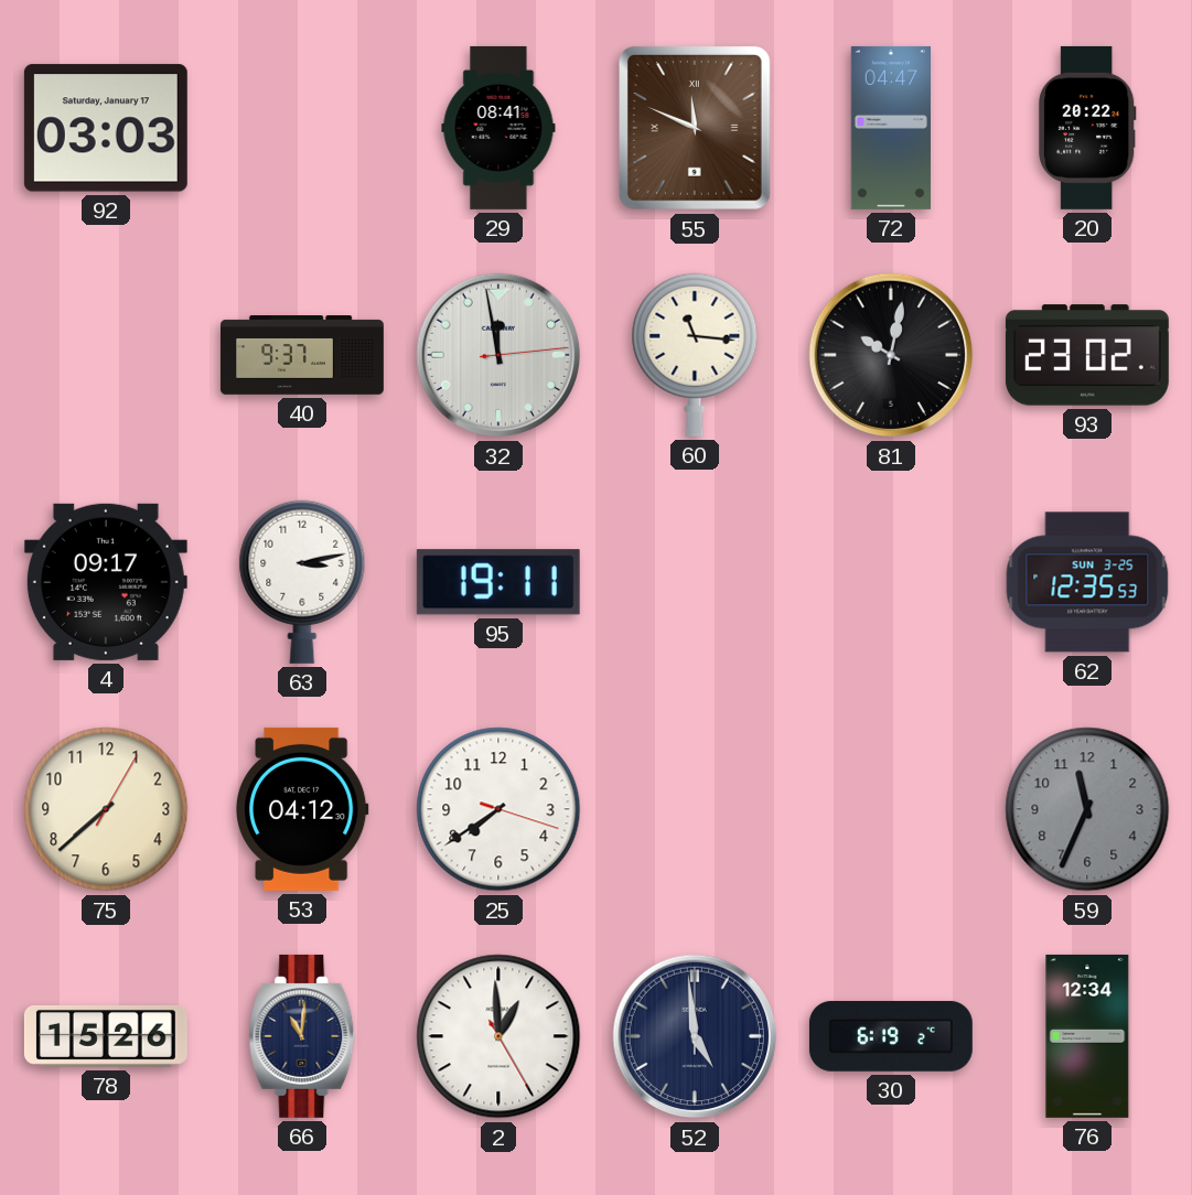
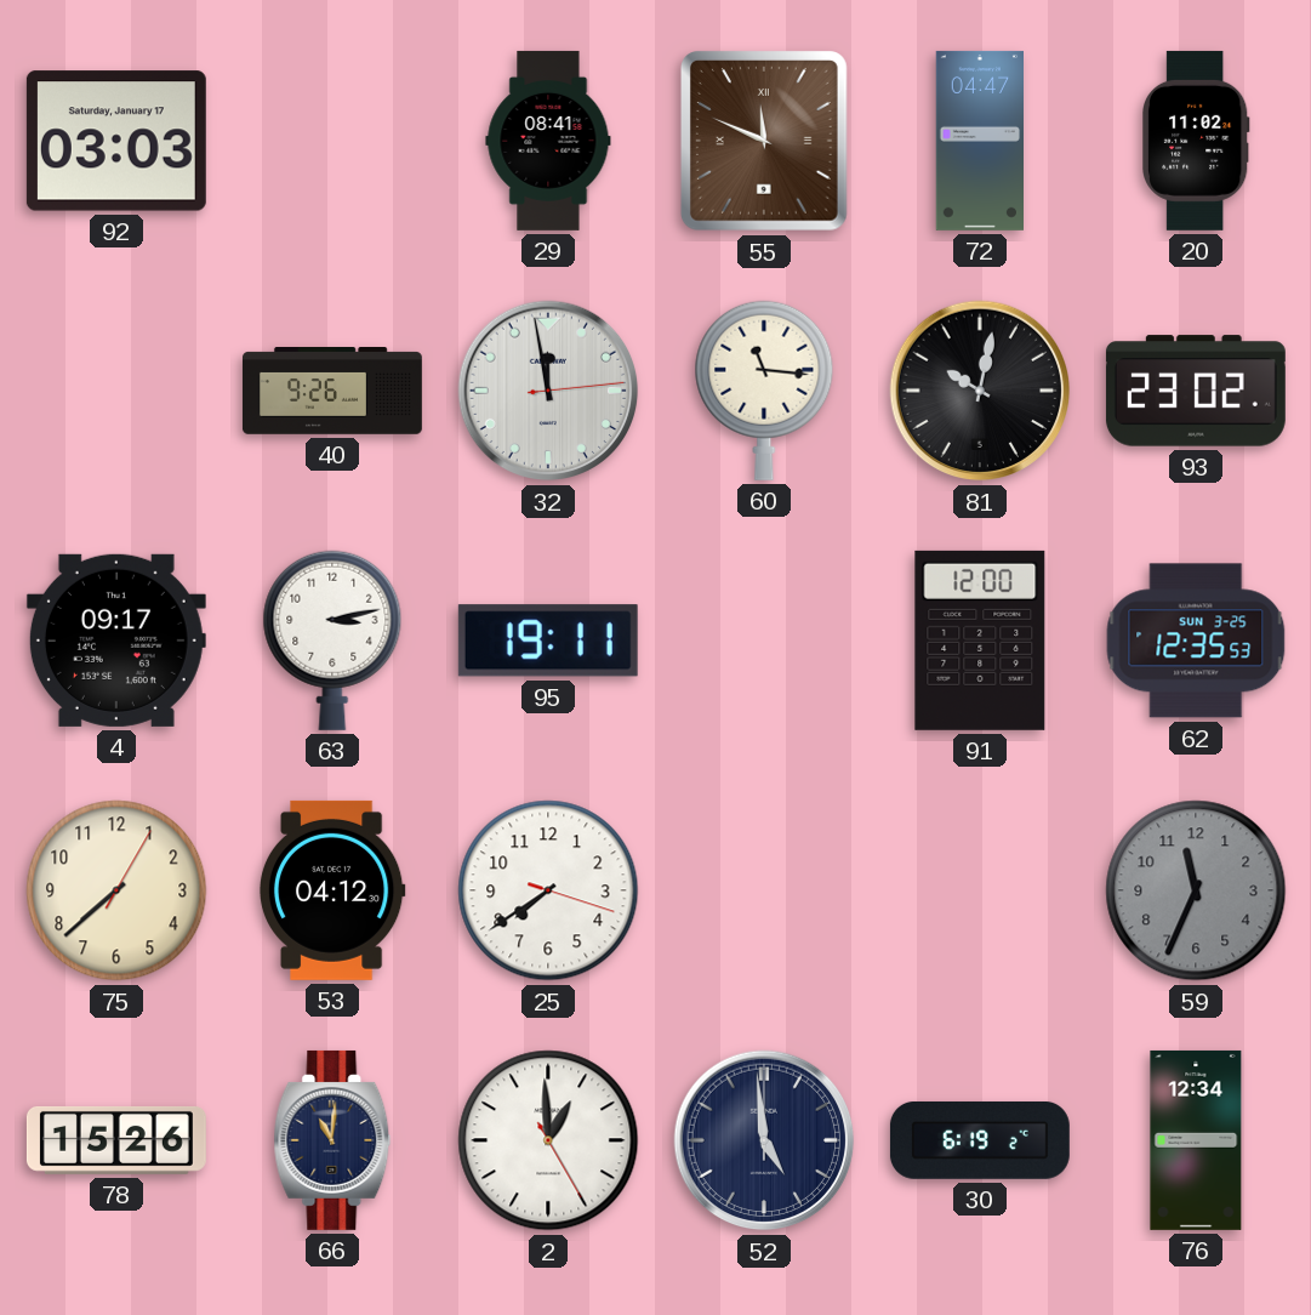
20: 20:22 -> 11:02
40: 9:37 -> 9:26
91: none -> 12:00
